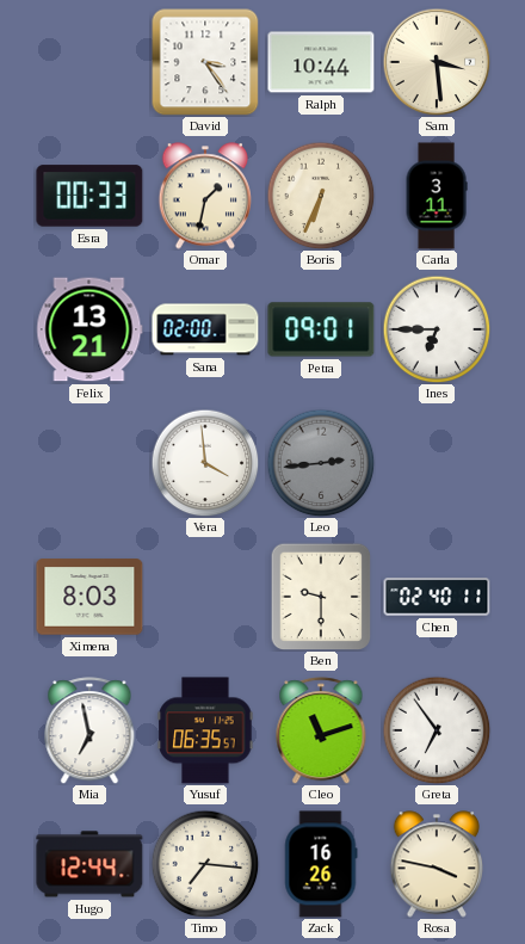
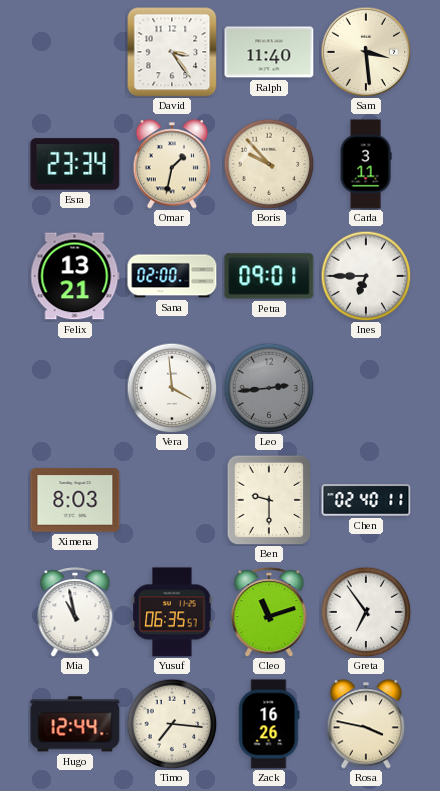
Ralph: 10:44 -> 11:40
Esra: 00:33 -> 23:34
Boris: 6:34 -> 9:53
Mia: 6:58 -> 10:58
